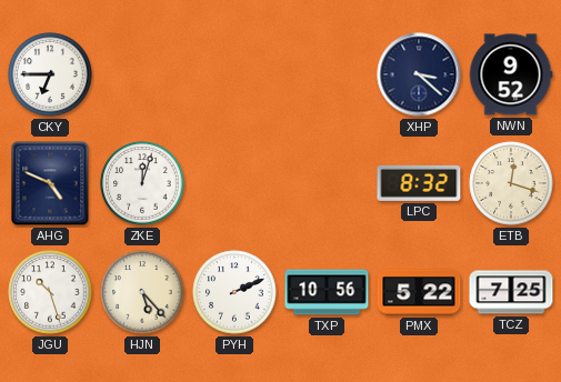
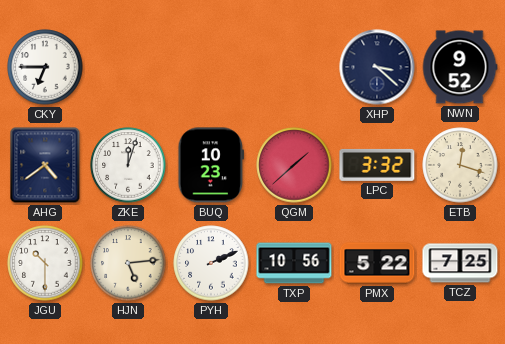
AHG: 4:49 -> 4:39
BUQ: none -> 10:23
QGM: none -> 1:38
LPC: 8:32 -> 3:32
JGU: 10:27 -> 10:30
HJN: 5:23 -> 5:14
